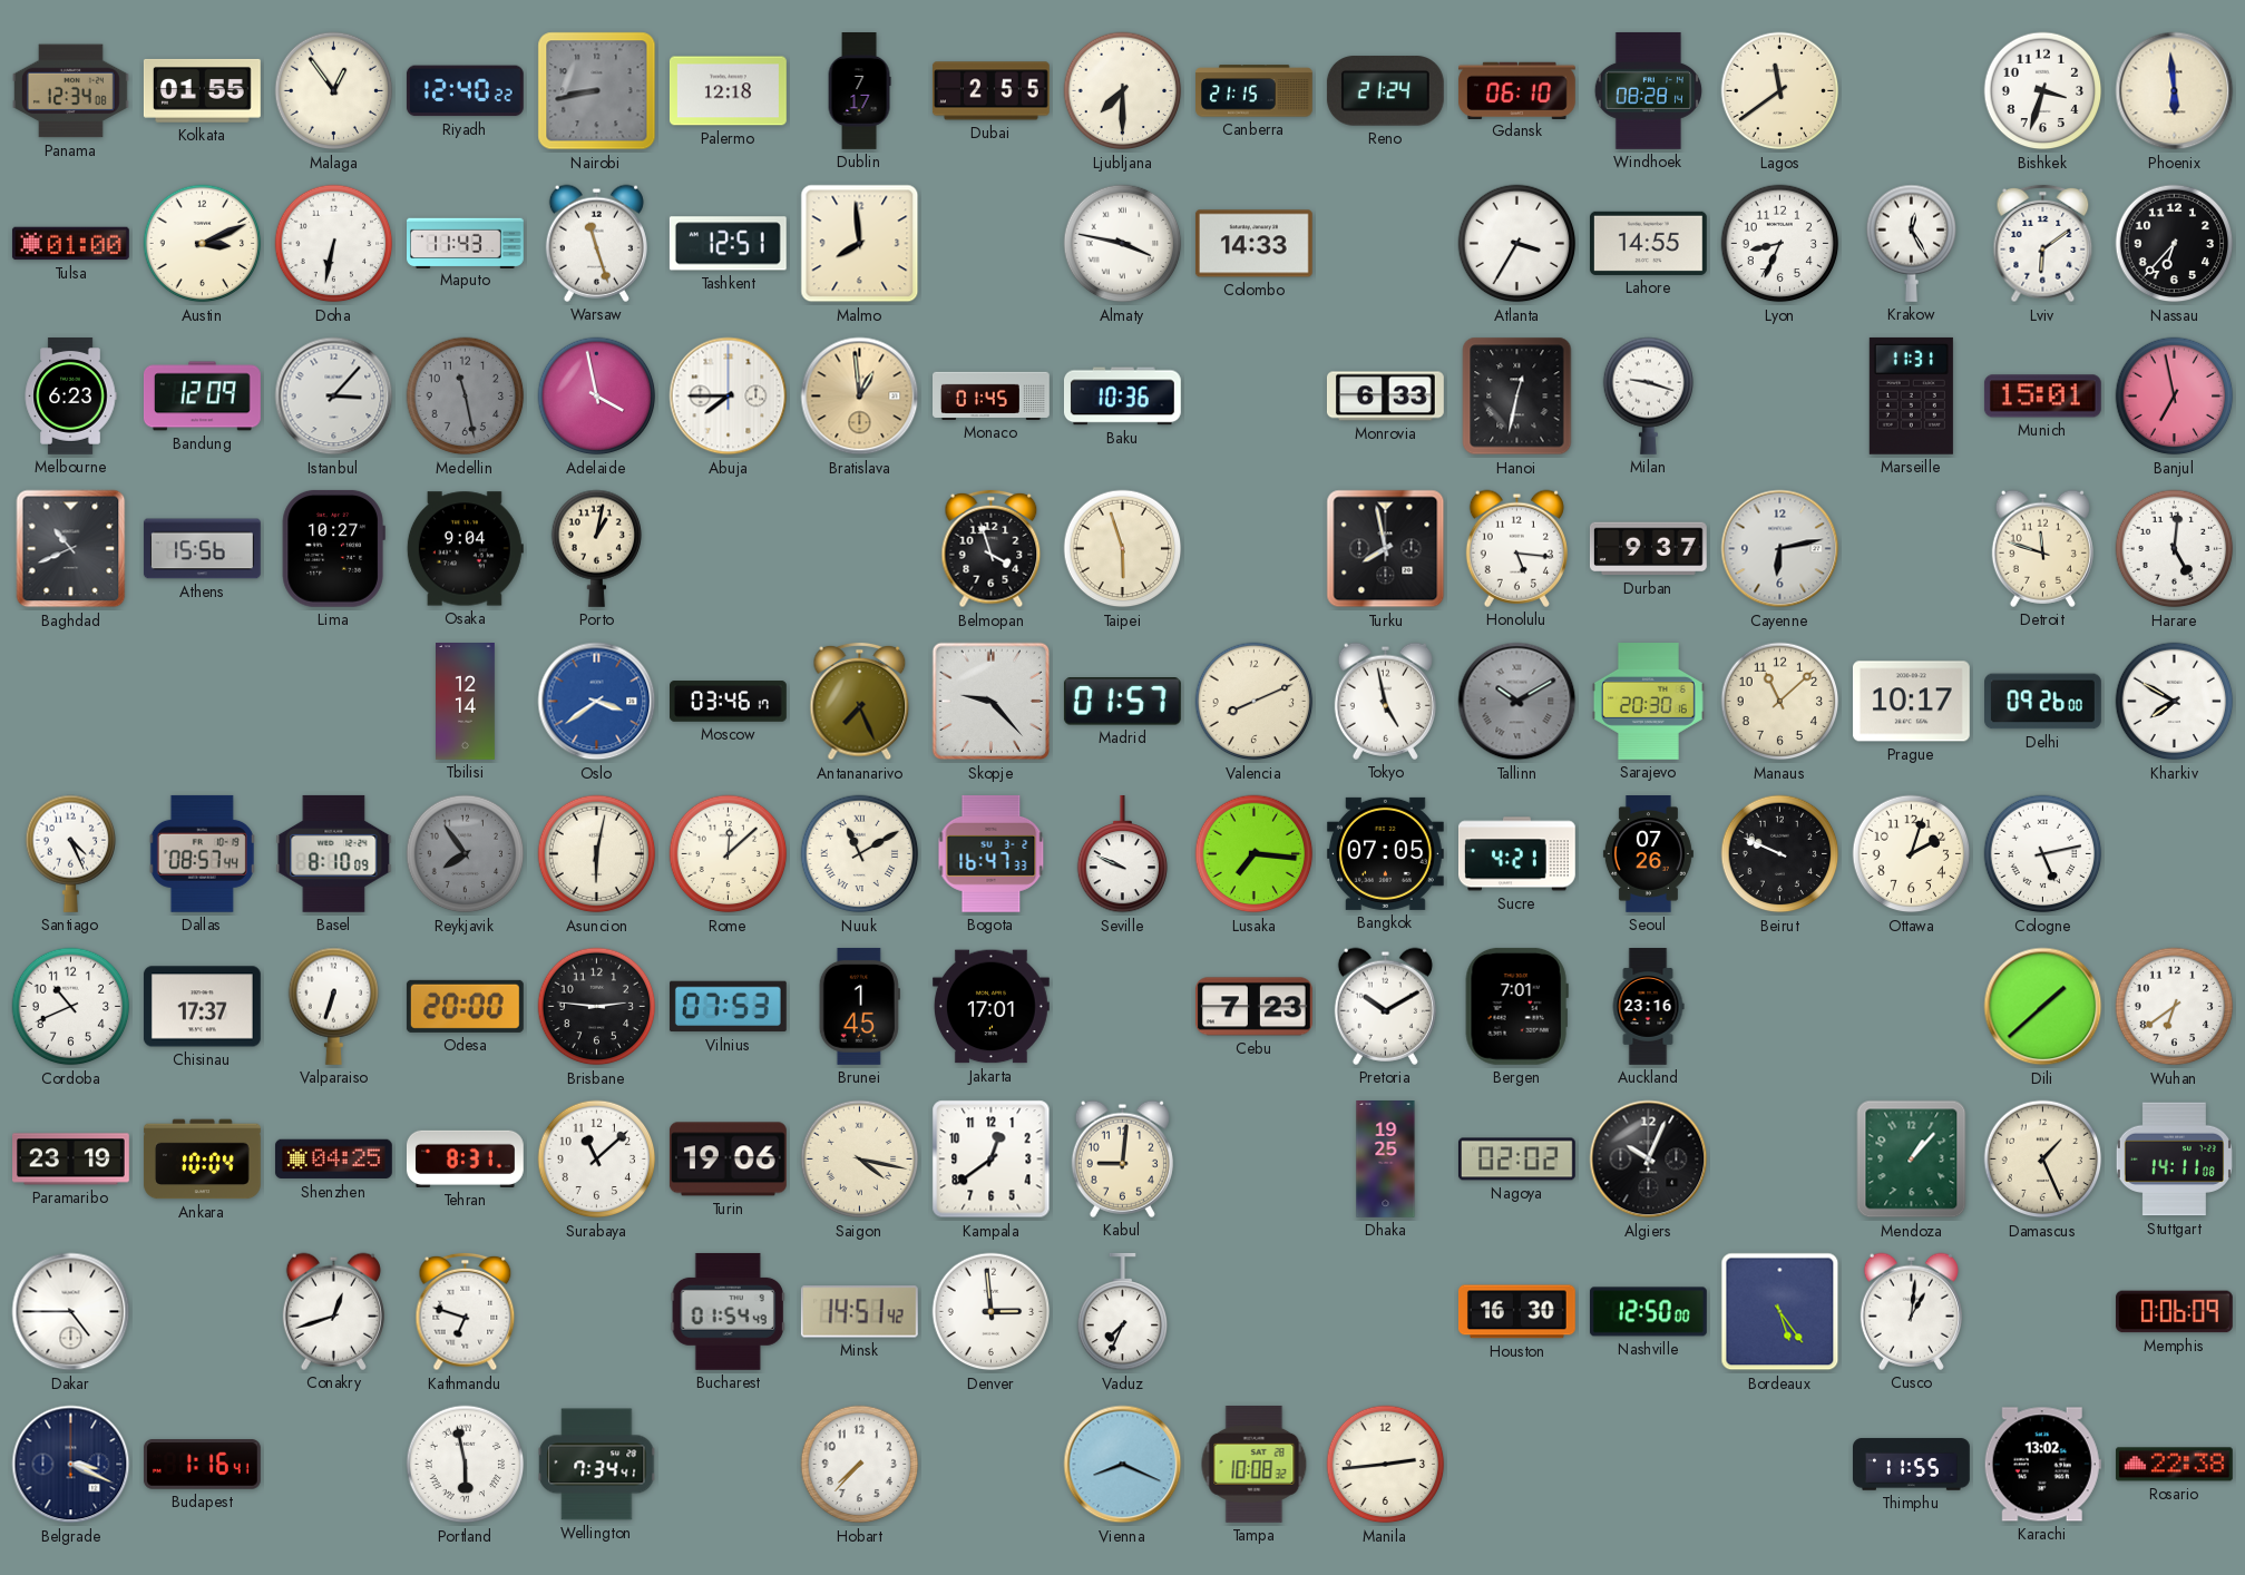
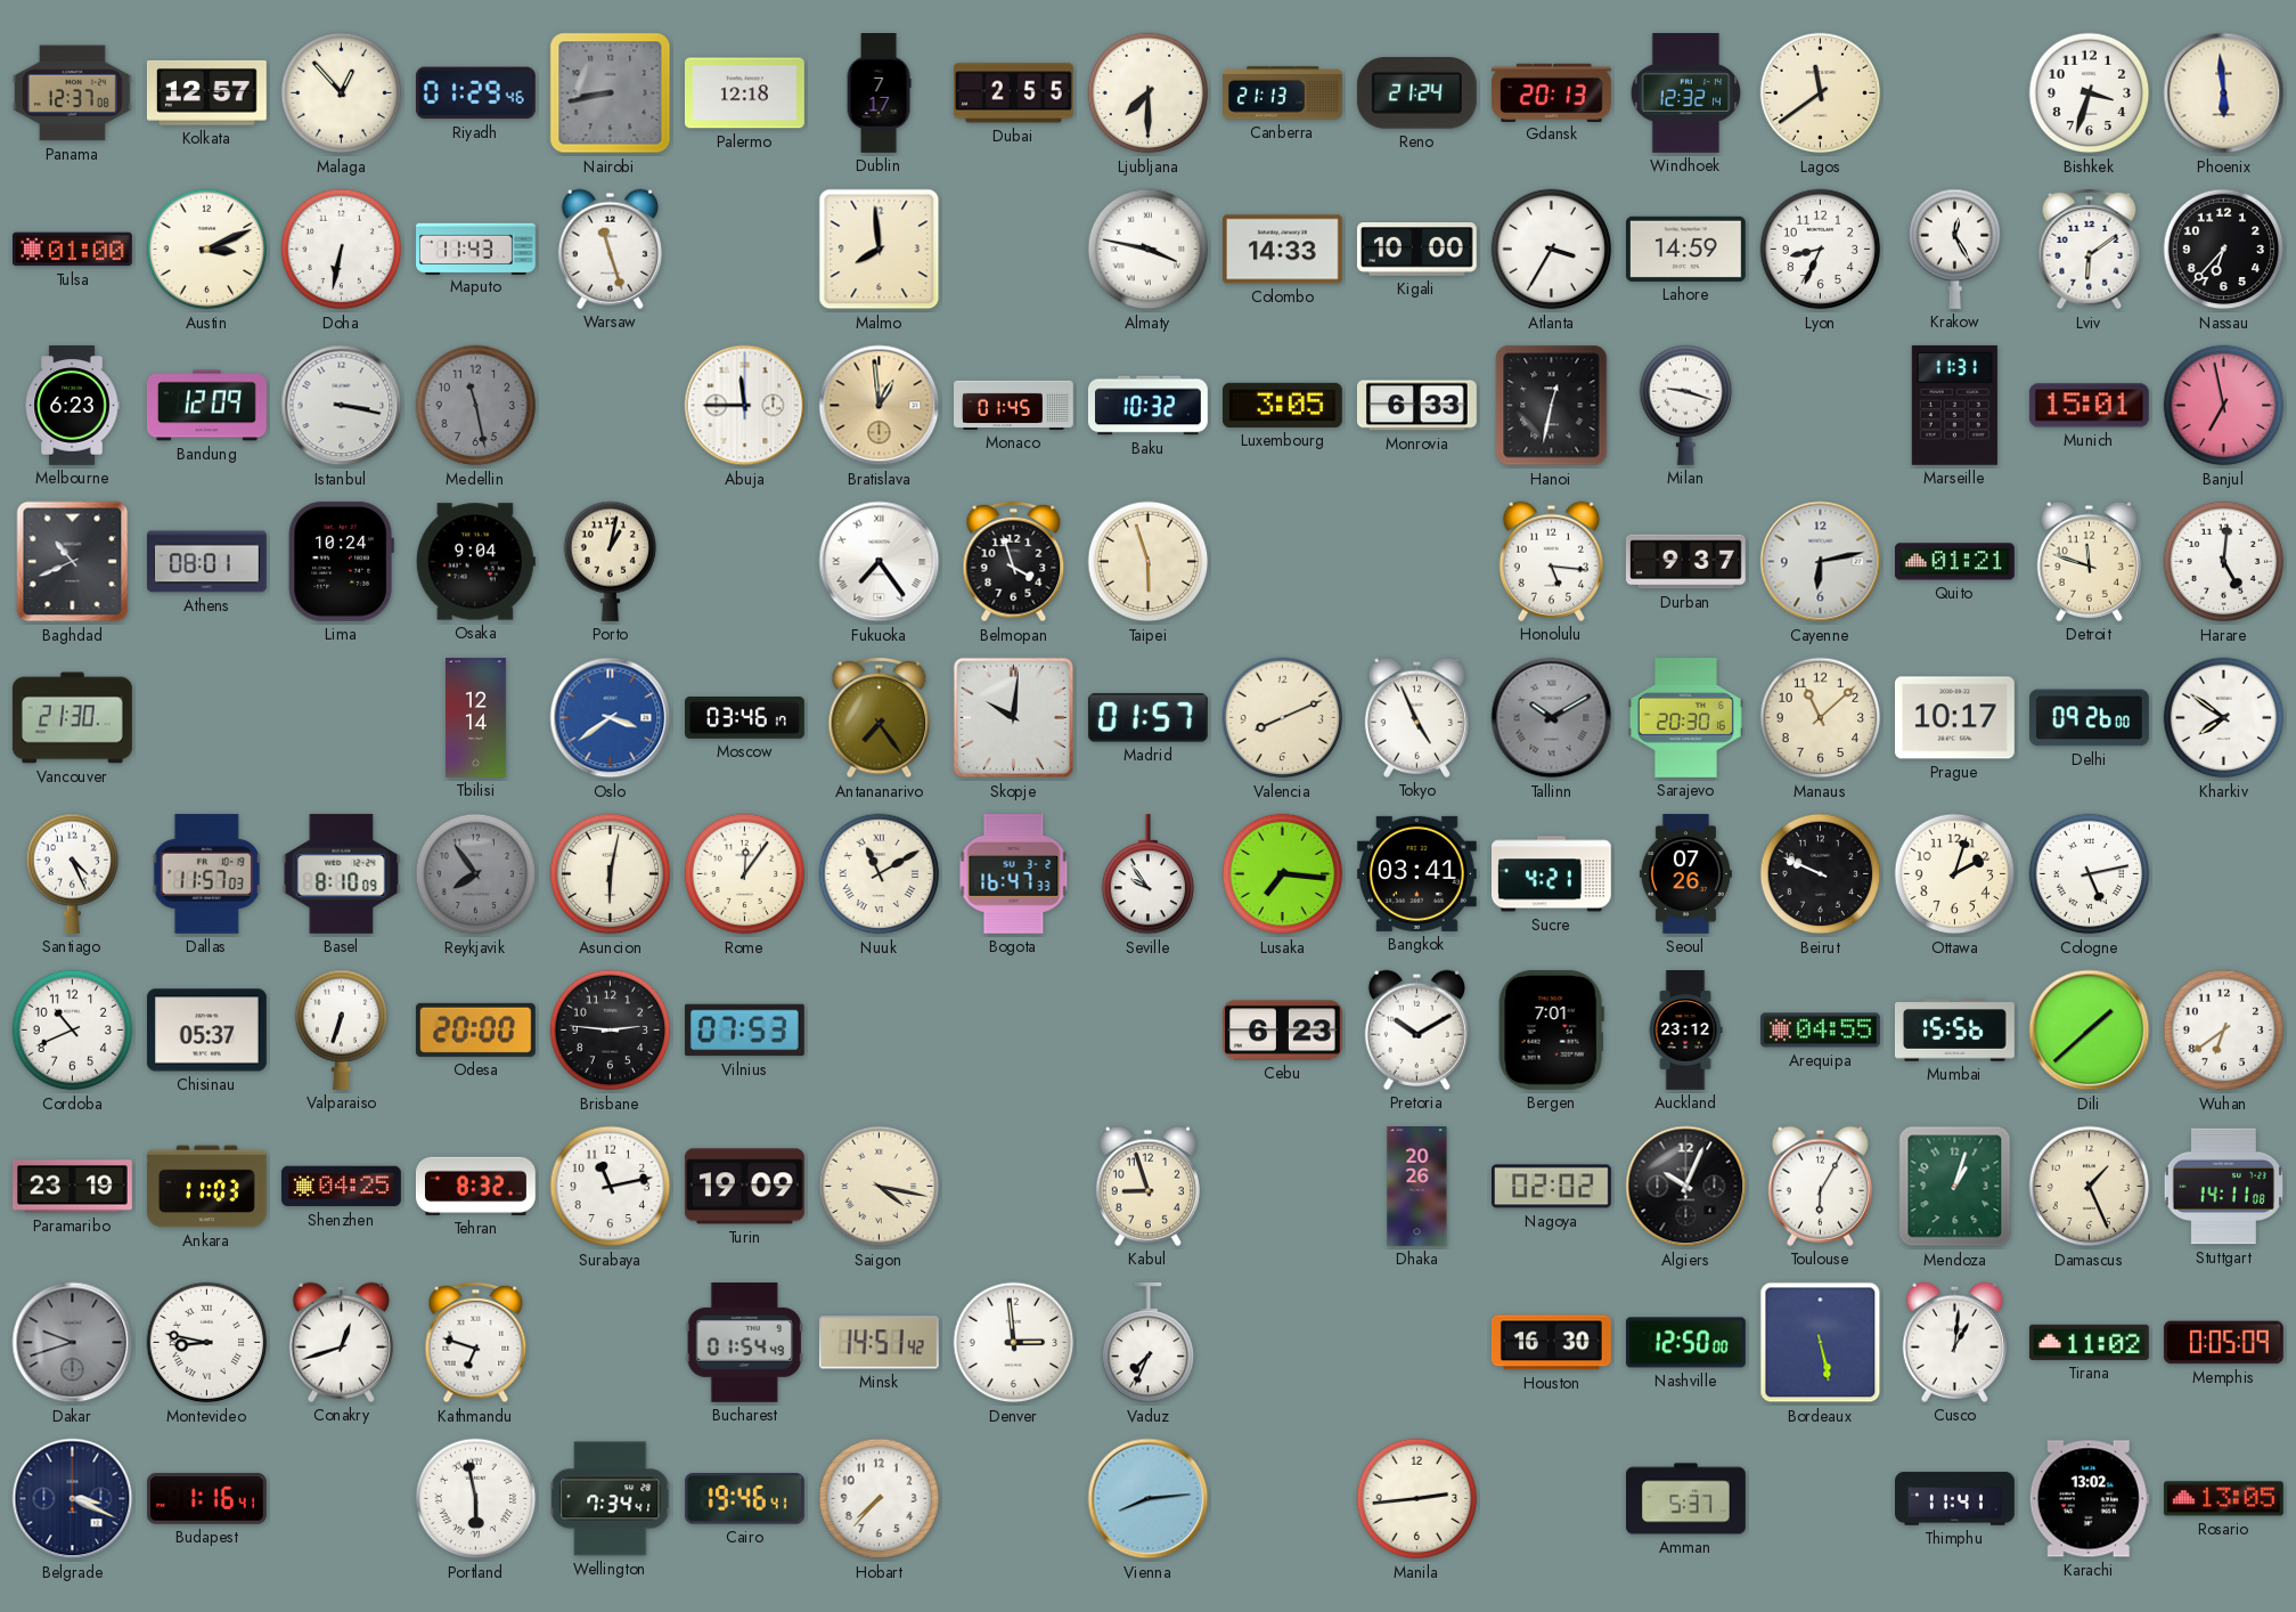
Panama: 12:34 -> 12:37
Kolkata: 01:55 -> 12:57
Malaga: 12:54 -> 12:53
Riyadh: 12:40 -> 01:29
Canberra: 21:15 -> 21:13
Gdansk: 06:10 -> 20:13
Windhoek: 08:28 -> 12:32
Tashkent: 12:51 -> none
Kigali: none -> 10:00
Lahore: 14:55 -> 14:59
Istanbul: 3:07 -> 3:17
Adelaide: 3:58 -> none
Abuja: 7:45 -> 11:45
Baku: 10:36 -> 10:32
Luxembourg: none -> 3:05
Athens: 15:56 -> 08:01
Lima: 10:27 -> 10:24
Fukuoka: none -> 7:24
Turku: 7:58 -> none
Quito: none -> 01:21
Vancouver: none -> 21:30
Antananarivo: 7:26 -> 7:24
Skopje: 9:23 -> 10:01
Tokyo: 4:58 -> 4:56
Kharkiv: 7:50 -> 7:51
Dallas: 08:57 -> 11:57
Rome: 12:08 -> 12:06
Seville: 9:49 -> 9:54
Bangkok: 07:05 -> 03:41
Chisinau: 17:37 -> 05:37
Brunei: 1:45 -> none
Jakarta: 17:01 -> none
Cebu: 7:23 -> 6:23
Auckland: 23:16 -> 23:12
Arequipa: none -> 04:55
Mumbai: none -> 15:56
Ankara: 10:04 -> 11:03
Tehran: 8:31 -> 8:32
Surabaya: 11:08 -> 11:13
Turin: 19:06 -> 19:09
Kampala: 12:39 -> none
Kabul: 9:01 -> 8:57
Dhaka: 19:25 -> 20:26
Toulouse: none -> 6:05
Mendoza: 1:07 -> 1:03
Dakar: 4:45 -> 9:42
Dakar dial: white -> grey
Montevideo: none -> 8:47
Bordeaux: 5:24 -> 5:28
Tirana: none -> 11:02
Memphis: 0:06 -> 0:05
Cairo: none -> 19:46
Vienna: 8:19 -> 8:14
Tampa: 10:08 -> none
Amman: none -> 5:37
Thimphu: 11:55 -> 11:41
Rosario: 22:38 -> 13:05
